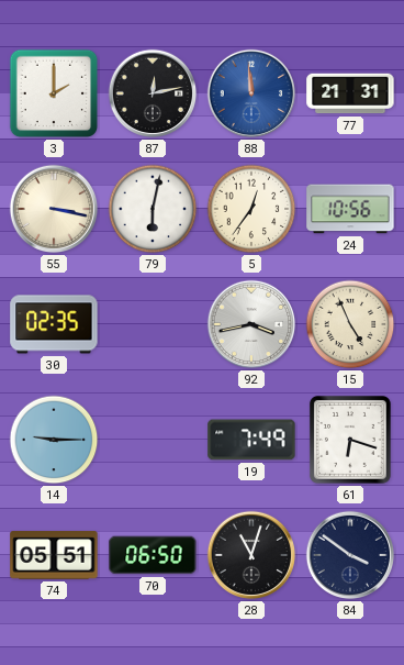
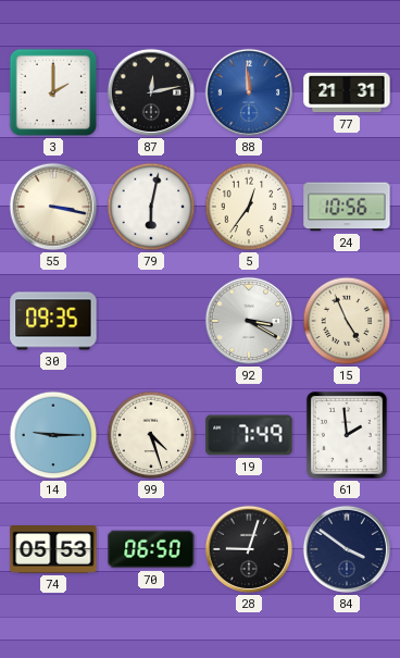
30: 02:35 -> 09:35
92: 3:43 -> 3:20
99: none -> 4:27
61: 6:18 -> 1:59
74: 05:51 -> 05:53
28: 11:03 -> 9:03
